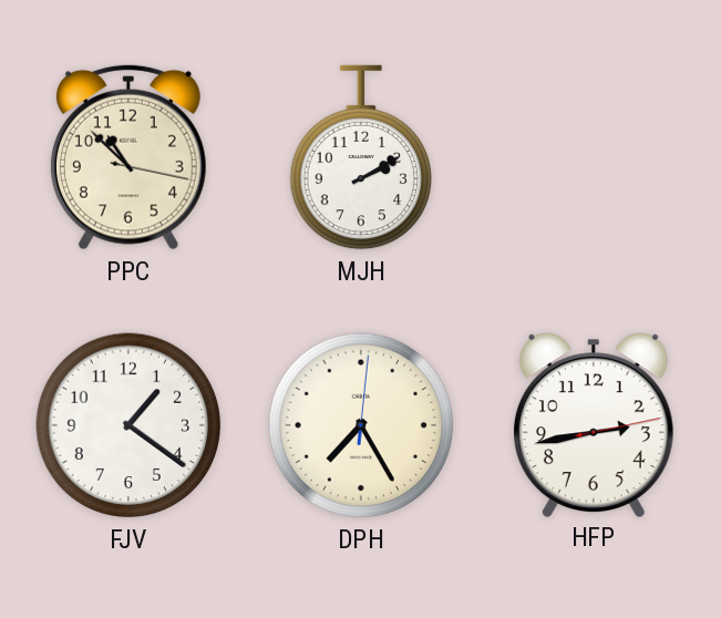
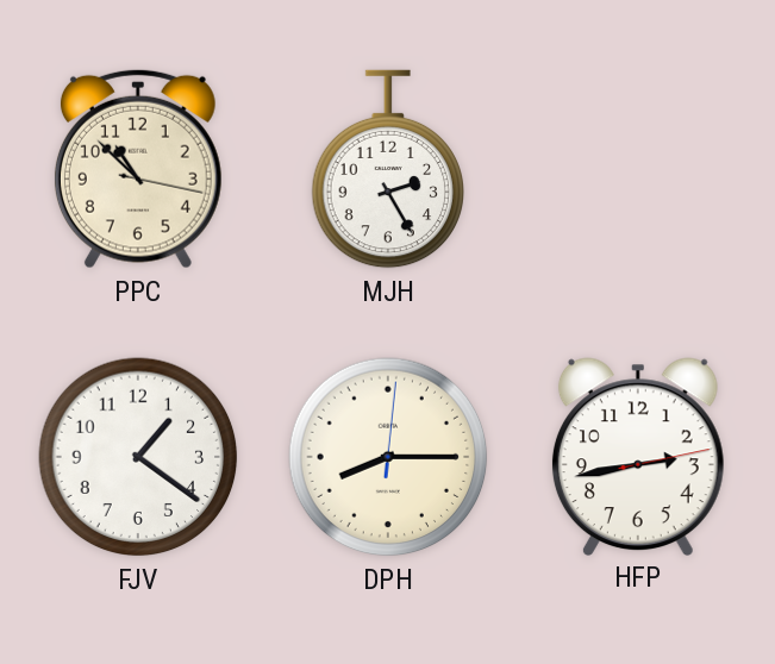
MJH: 2:10 -> 2:25
DPH: 7:25 -> 8:15
